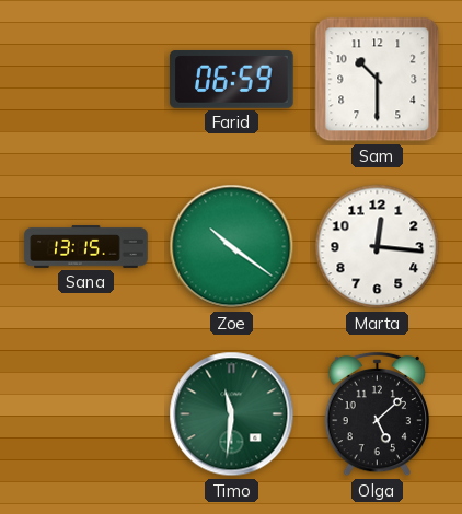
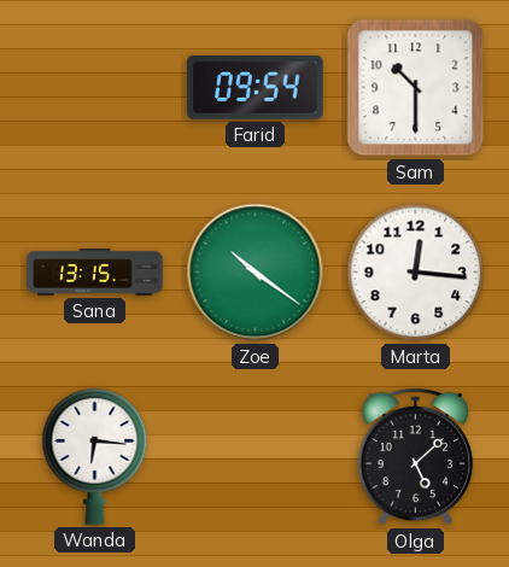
Farid: 06:59 -> 09:54
Wanda: none -> 6:16
Timo: 11:31 -> none
